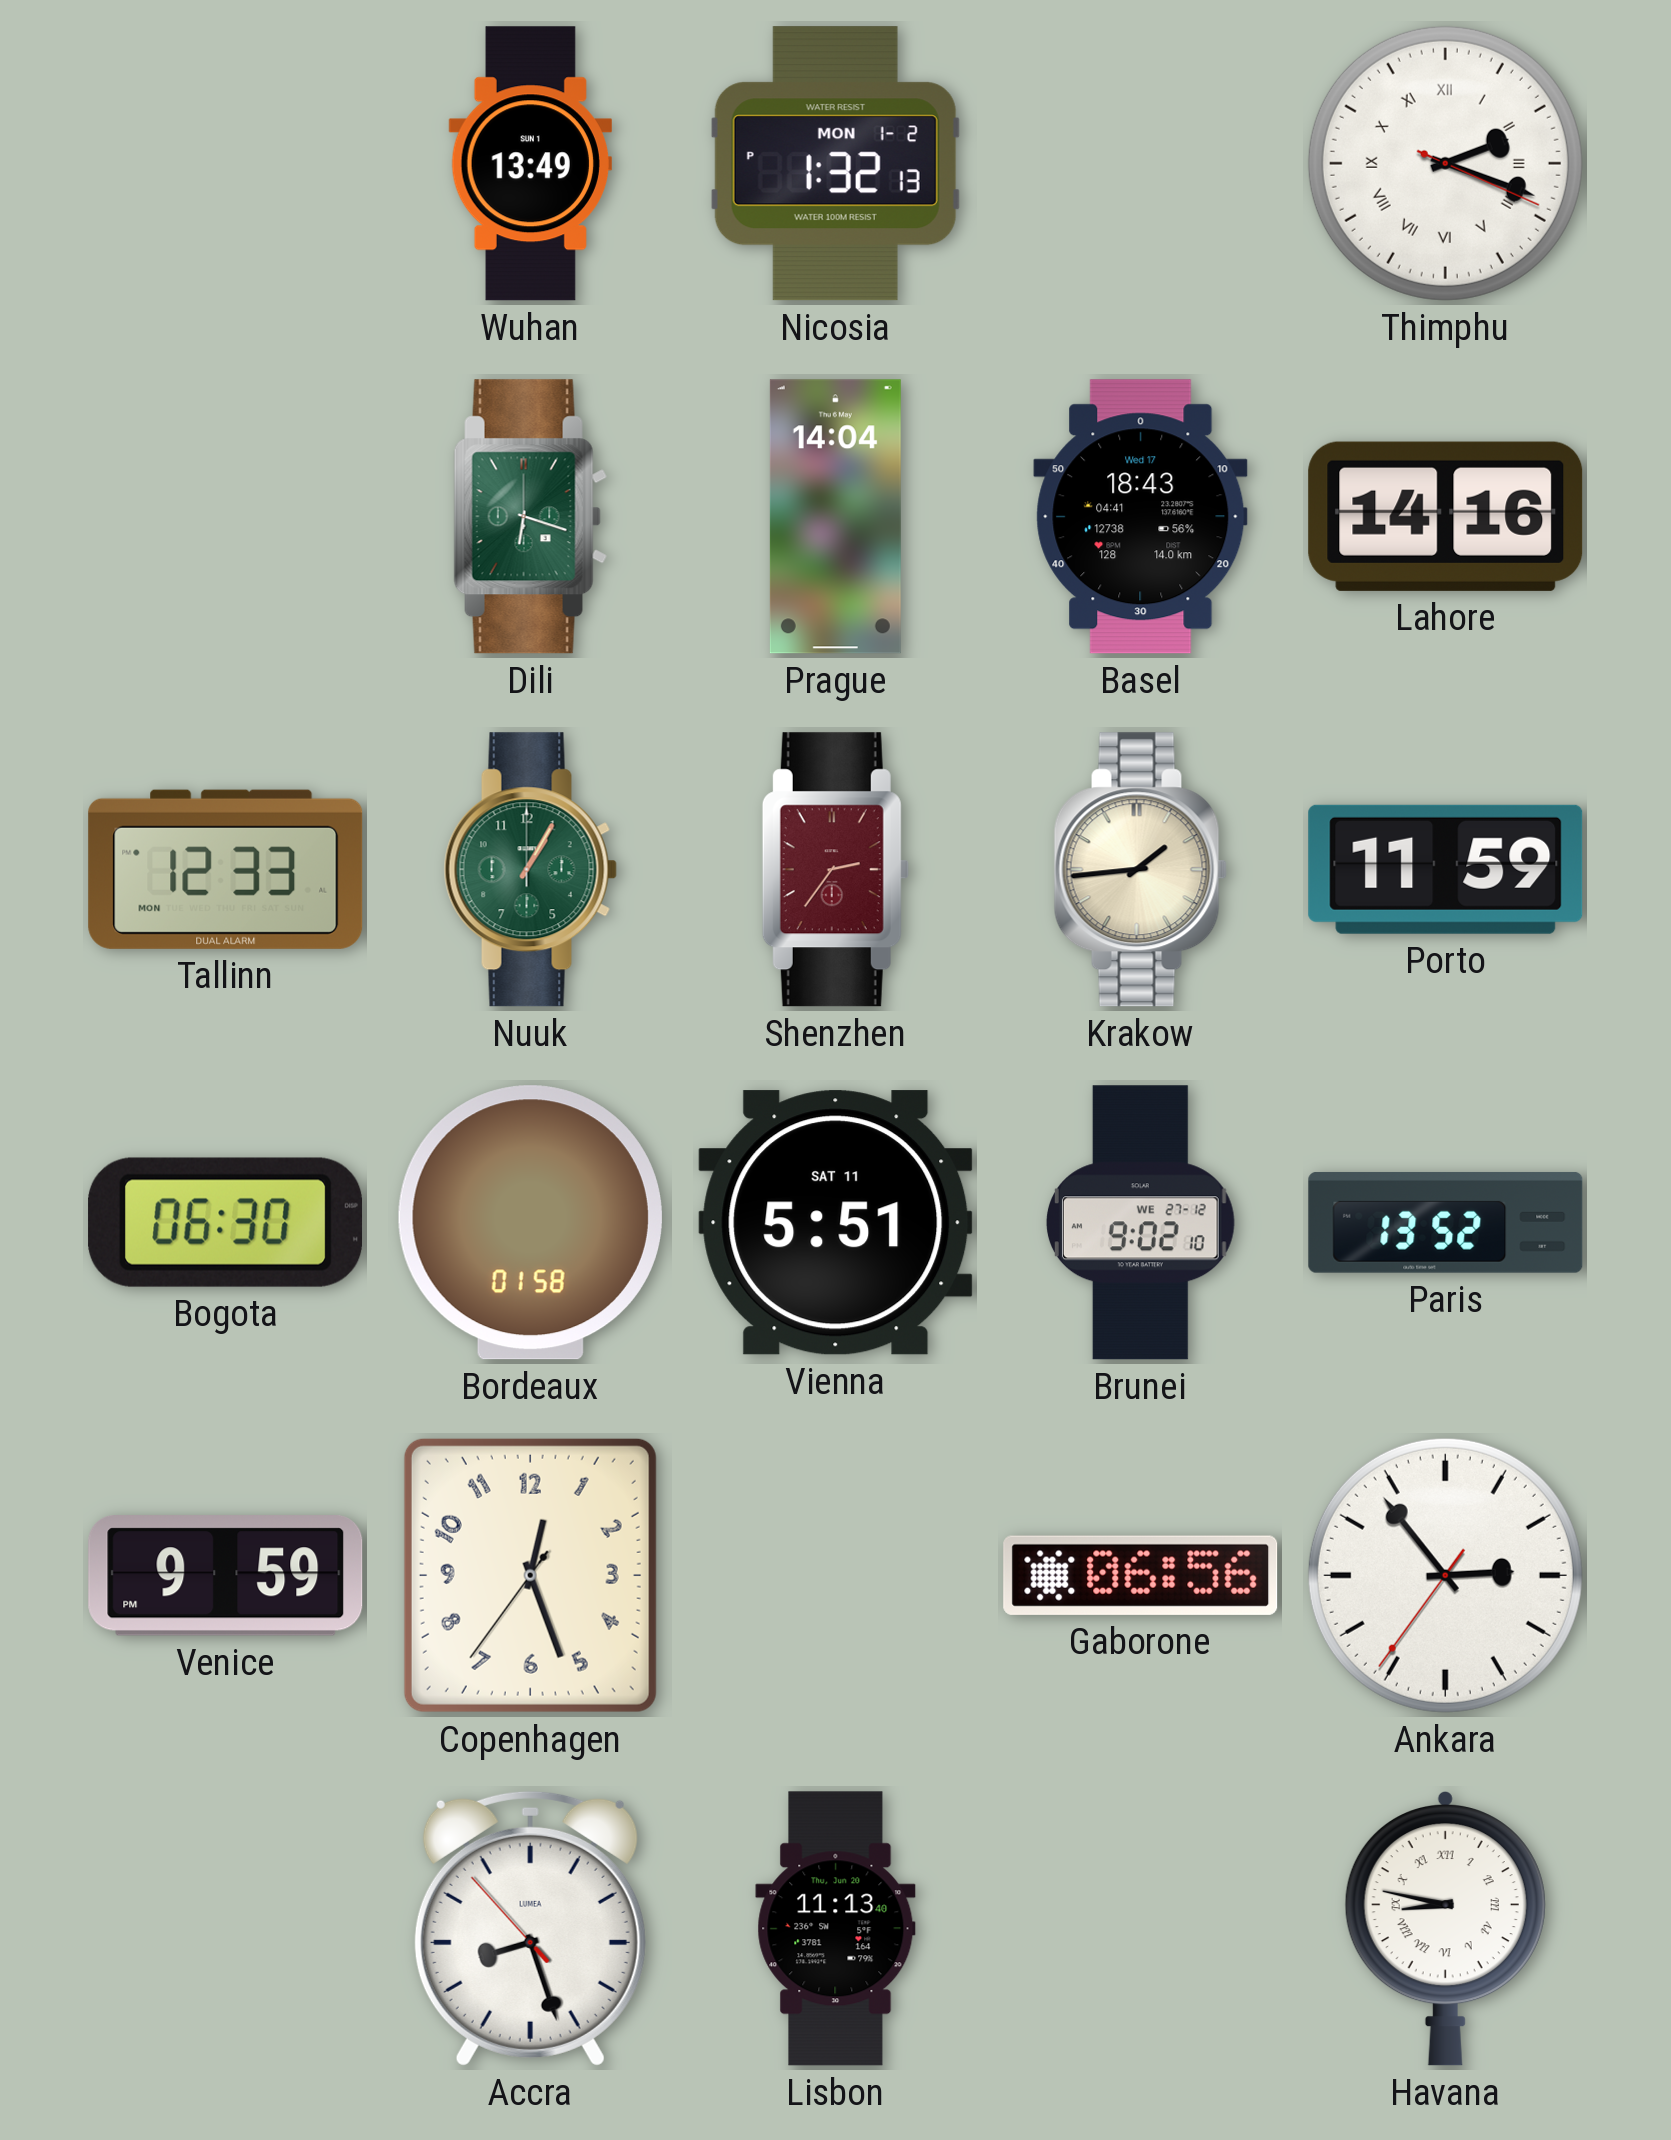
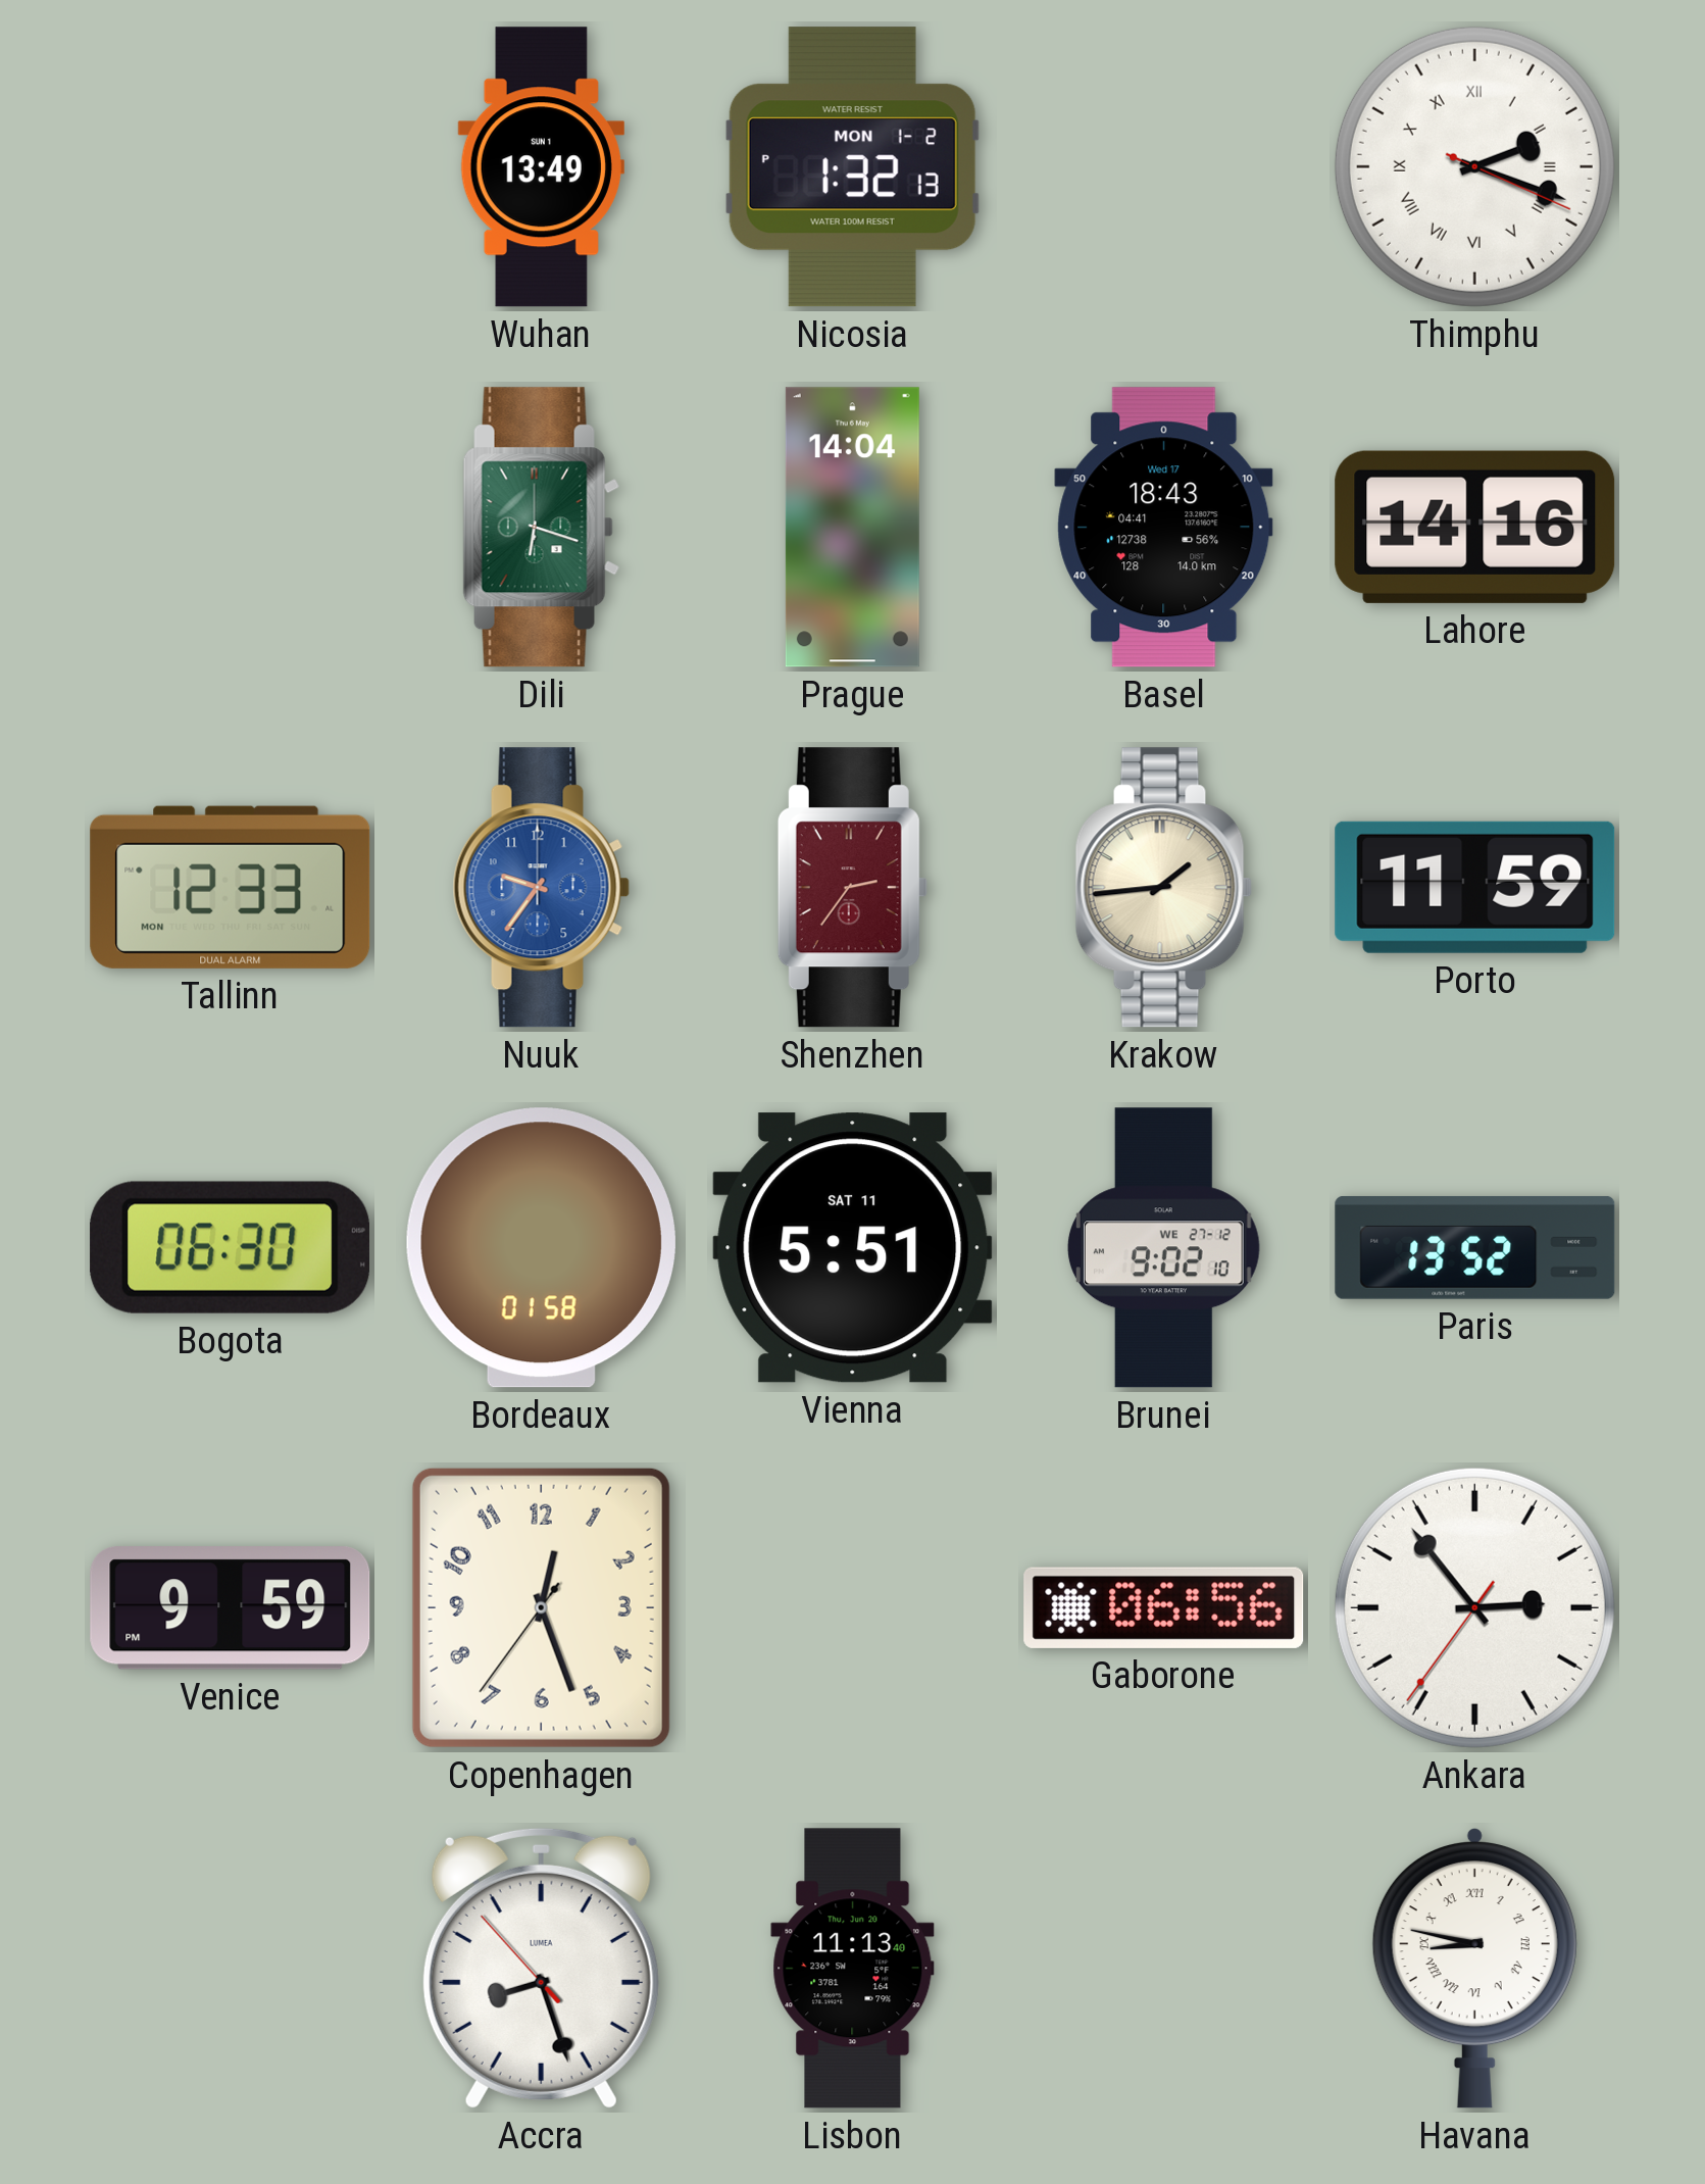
Nuuk: 1:05 -> 9:36
Nuuk dial: green -> blue
